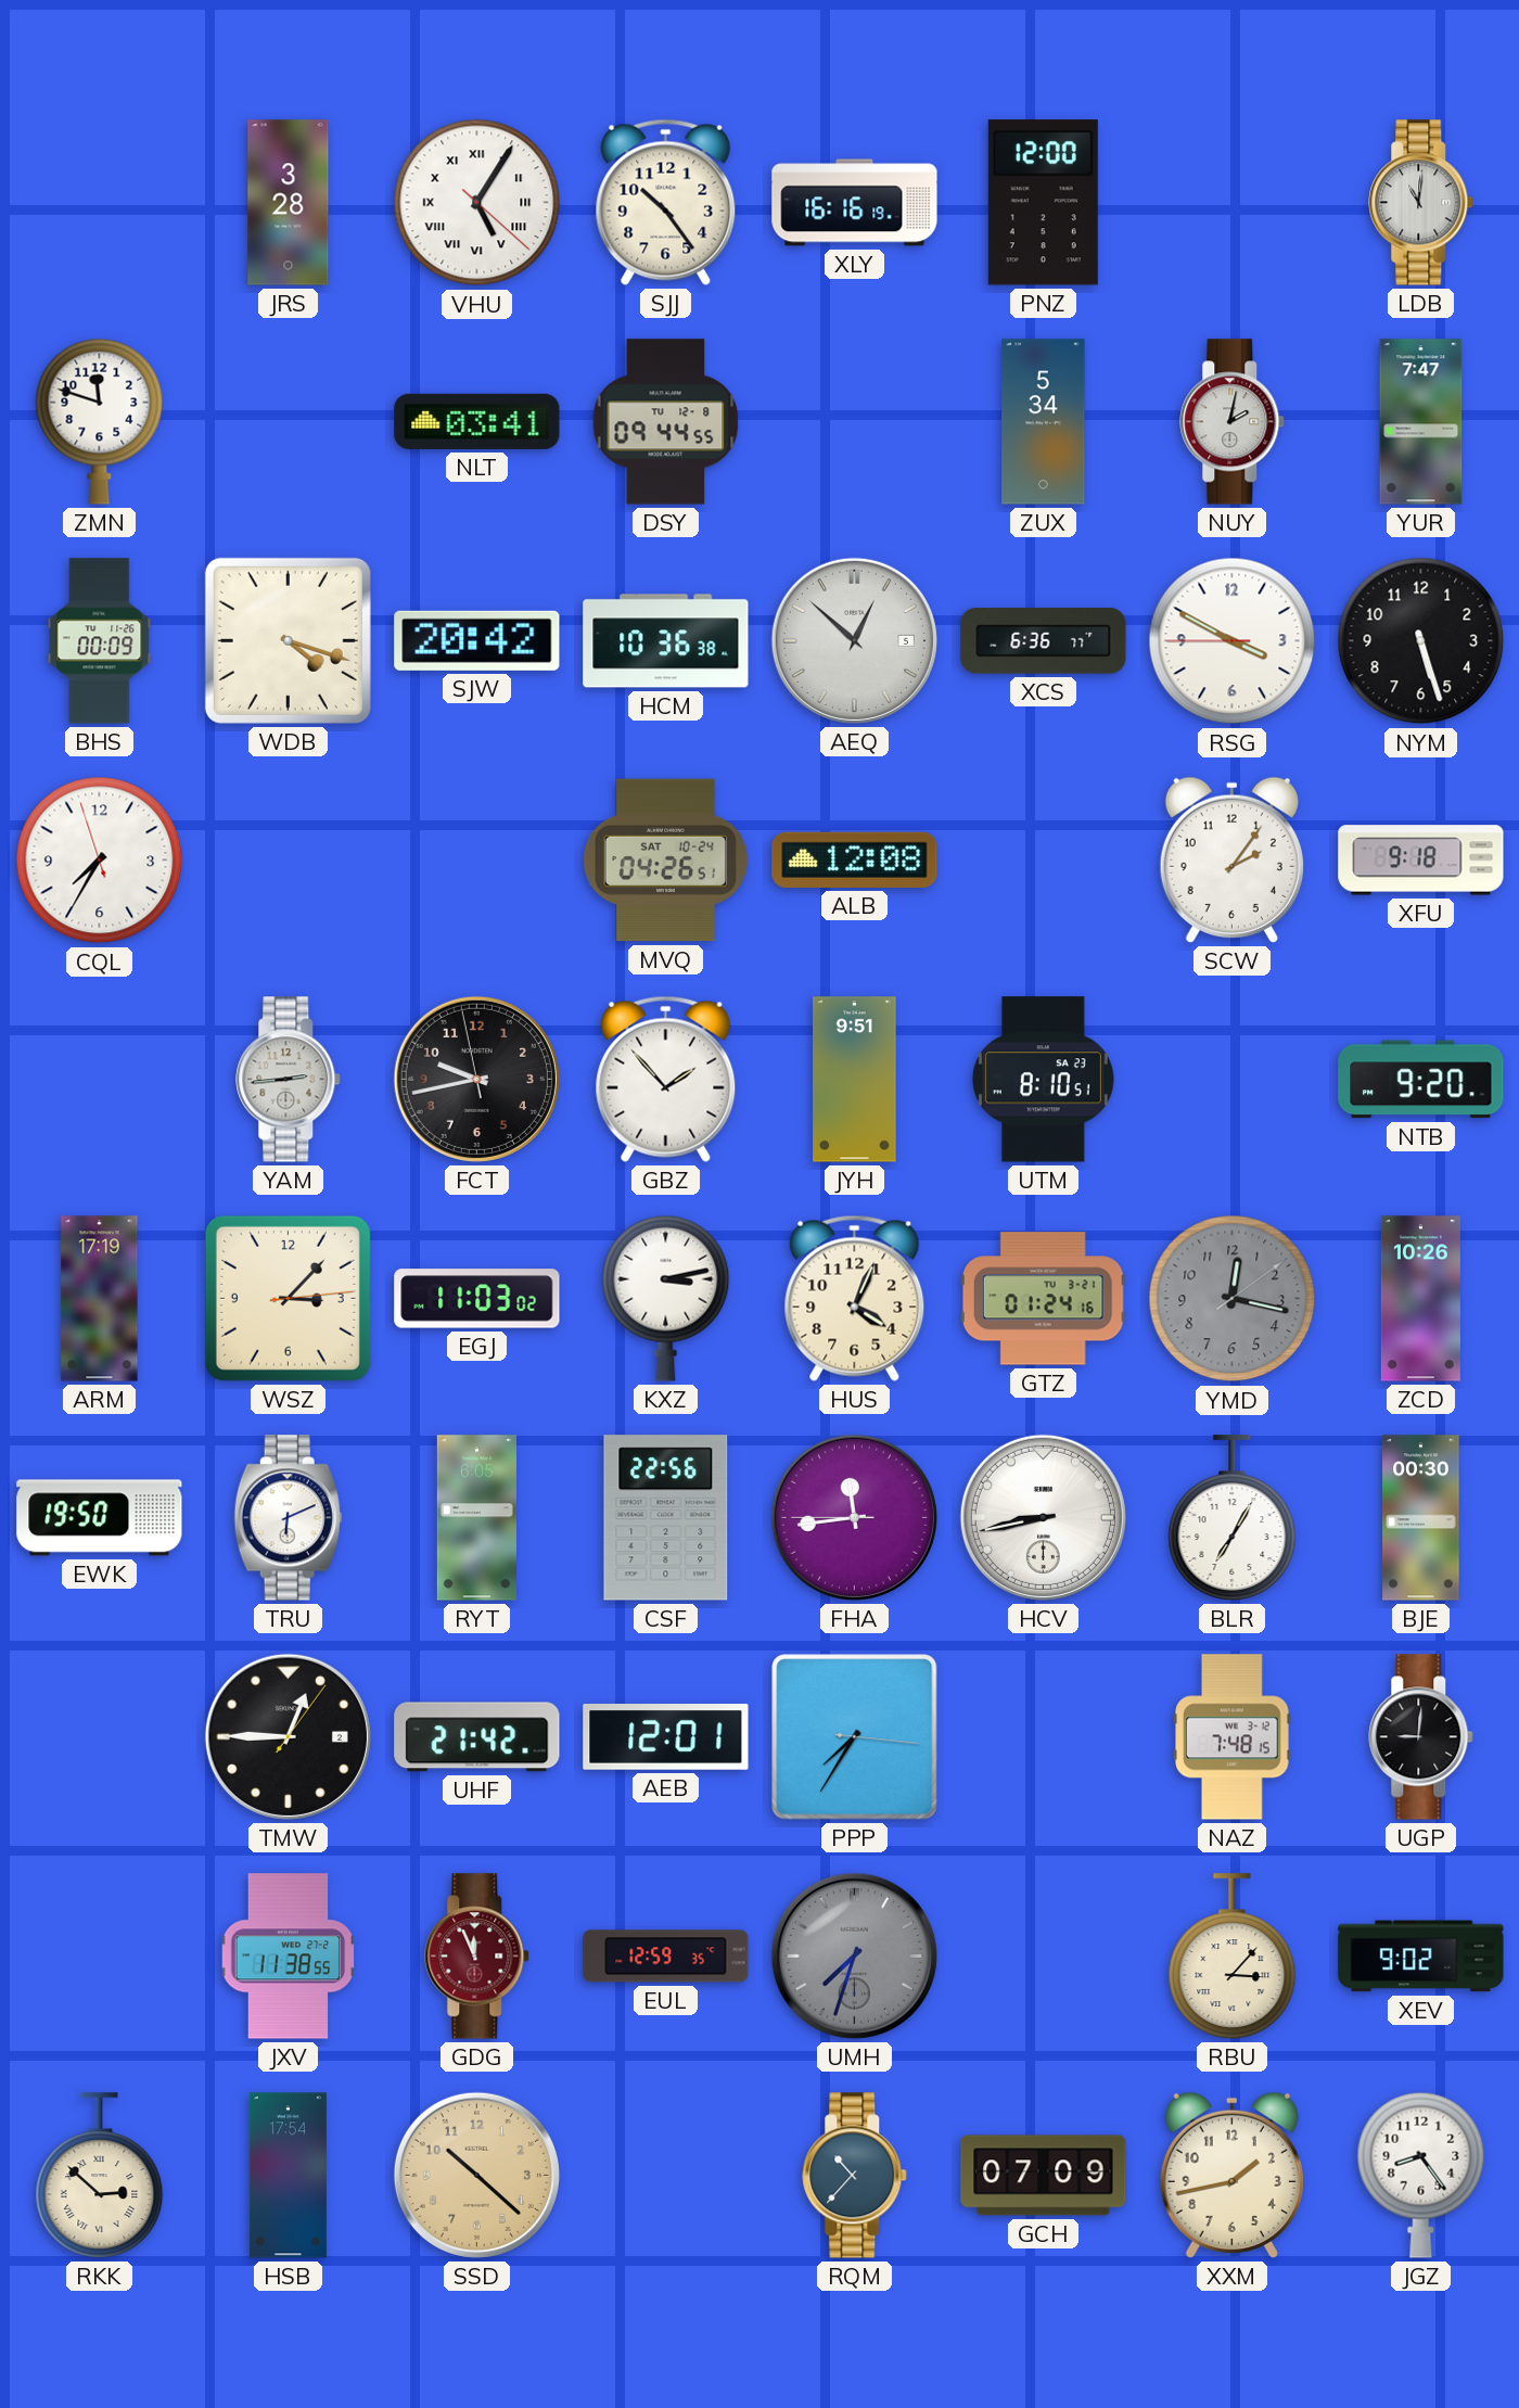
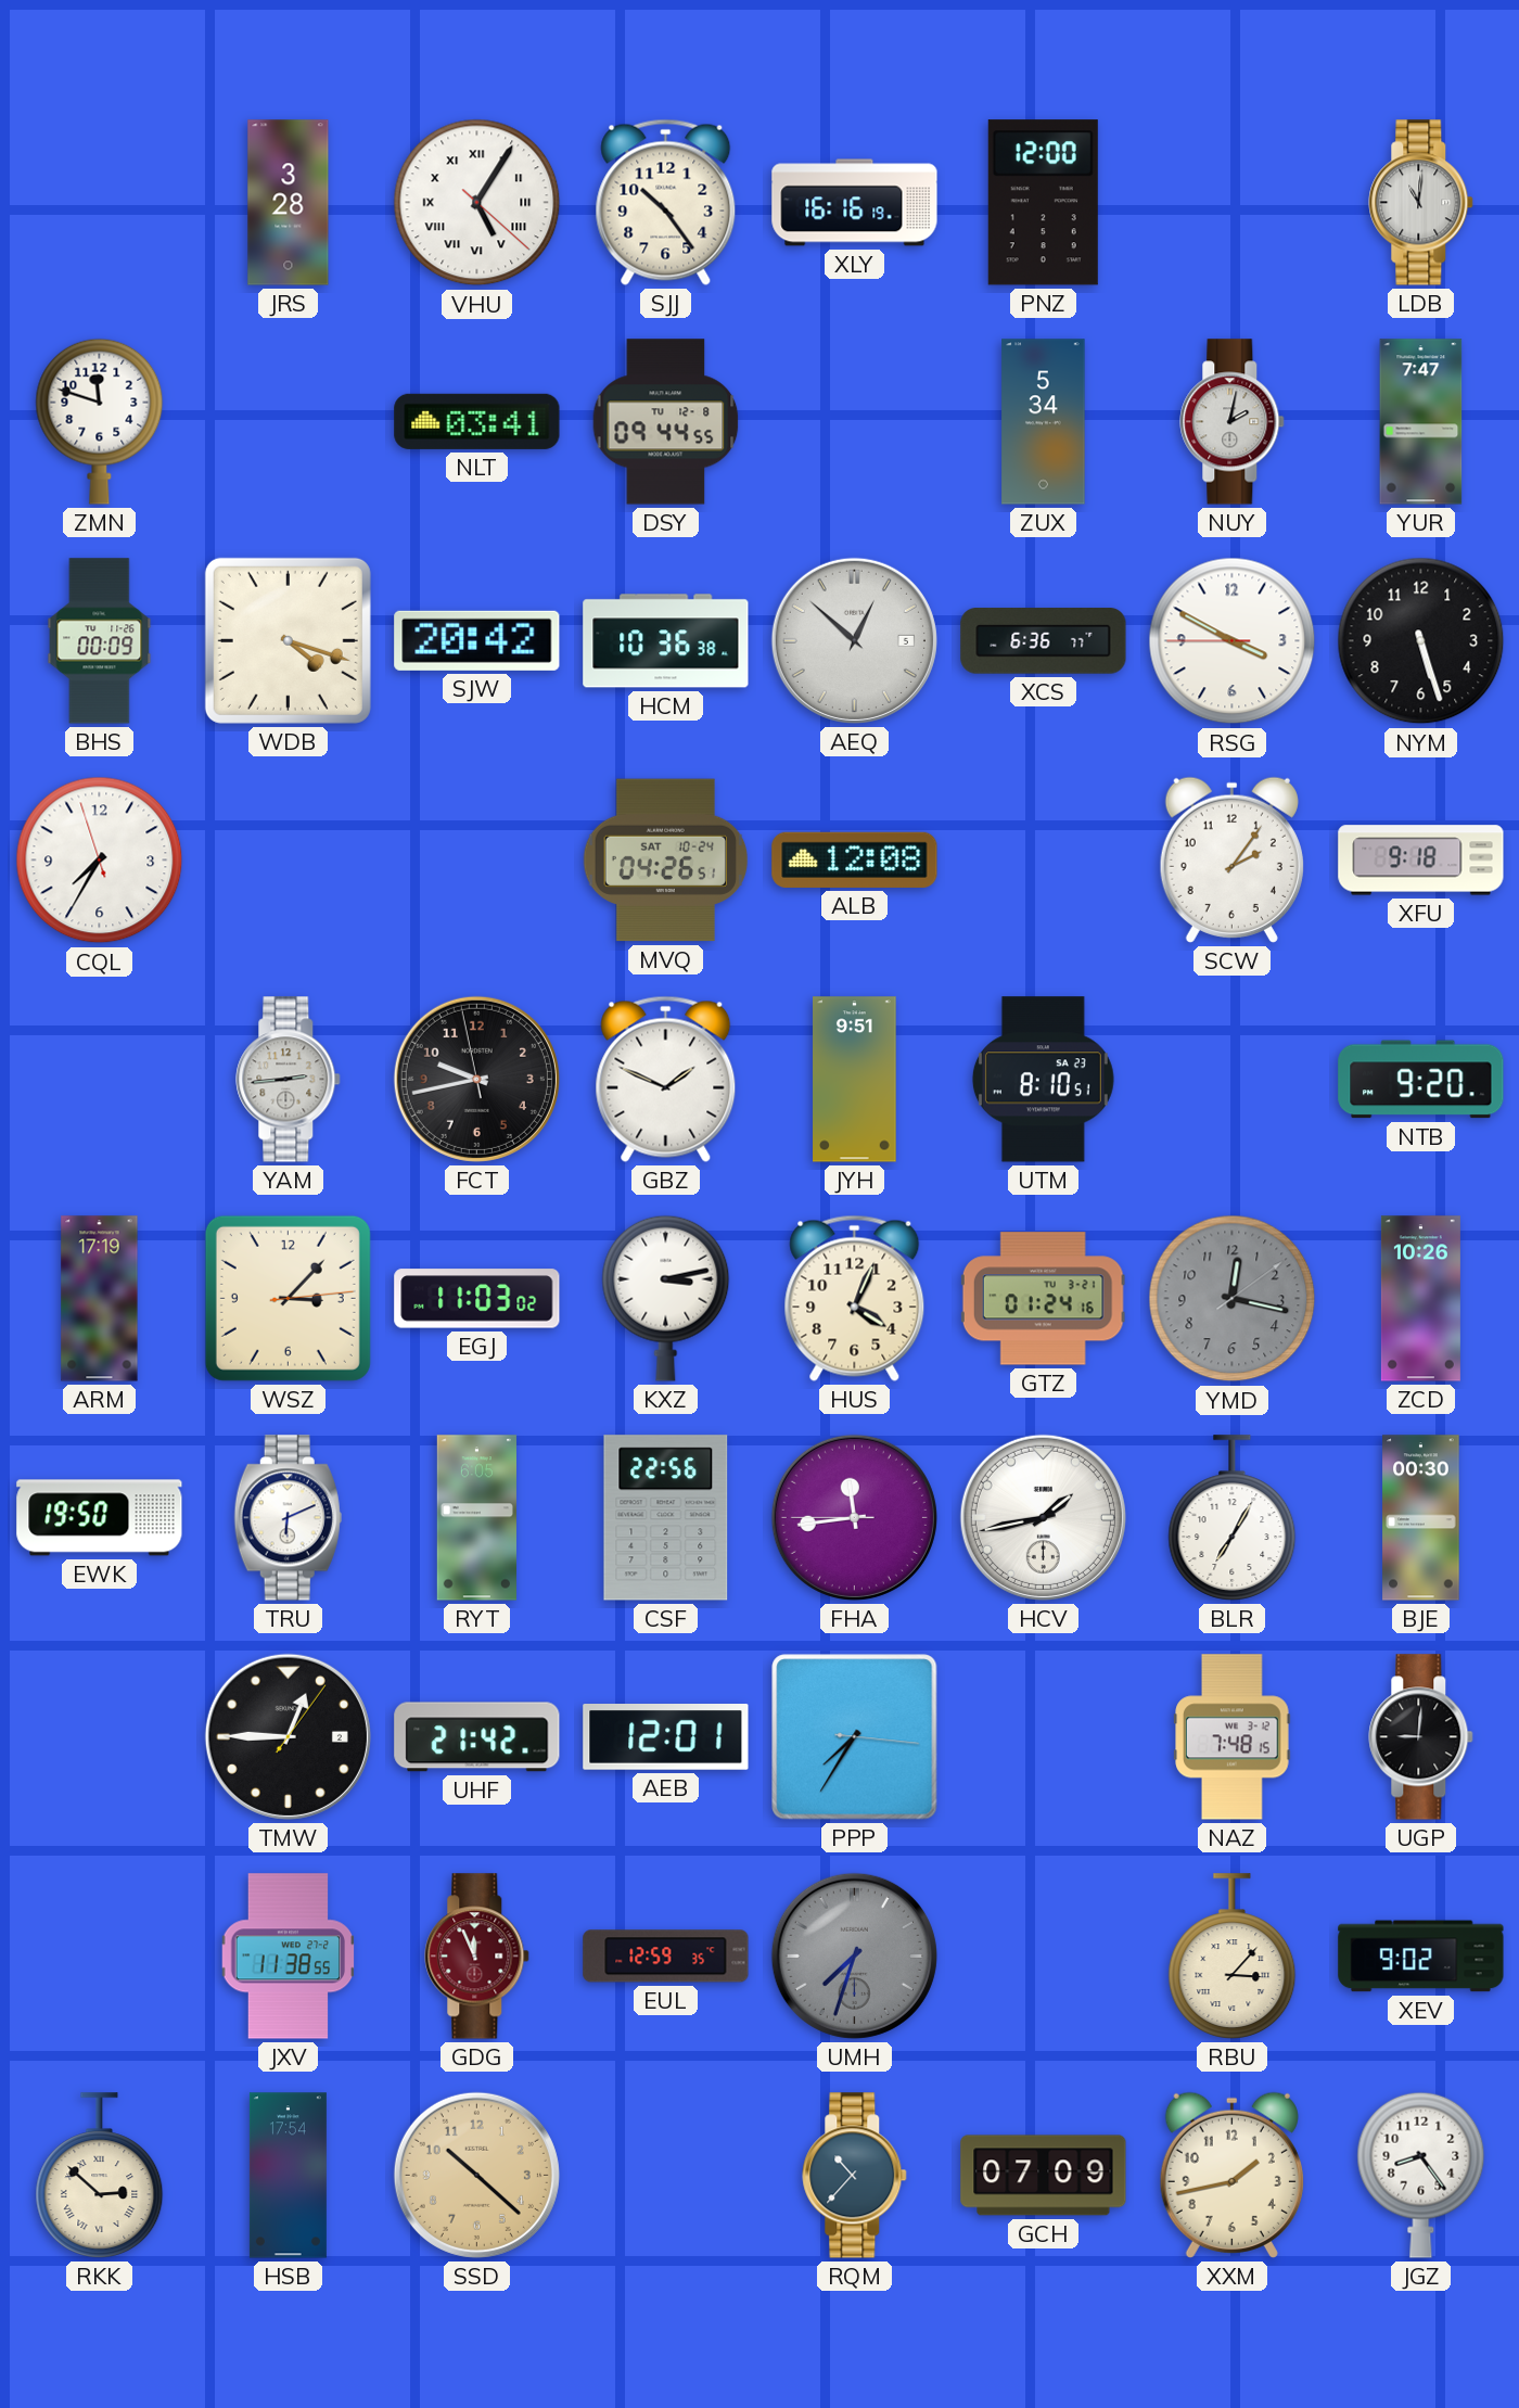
GBZ: 1:53 -> 1:49
HCV: 8:43 -> 1:43
